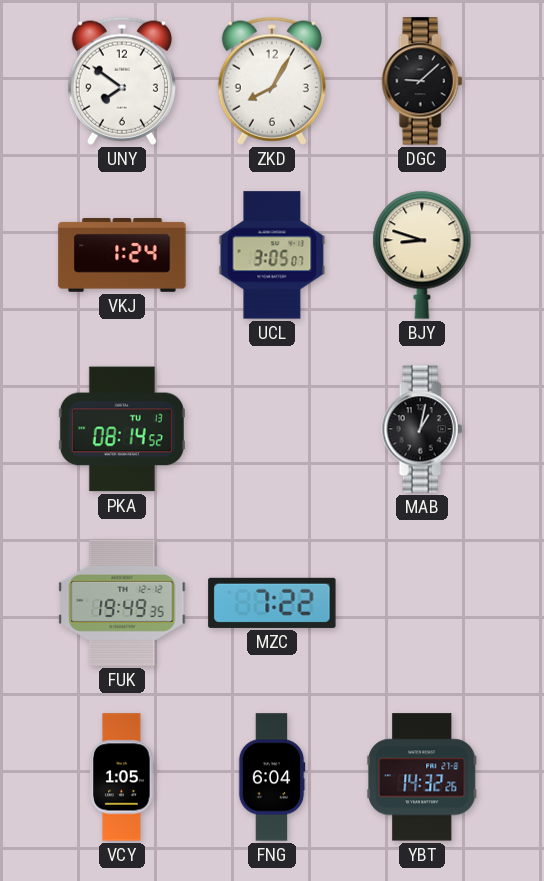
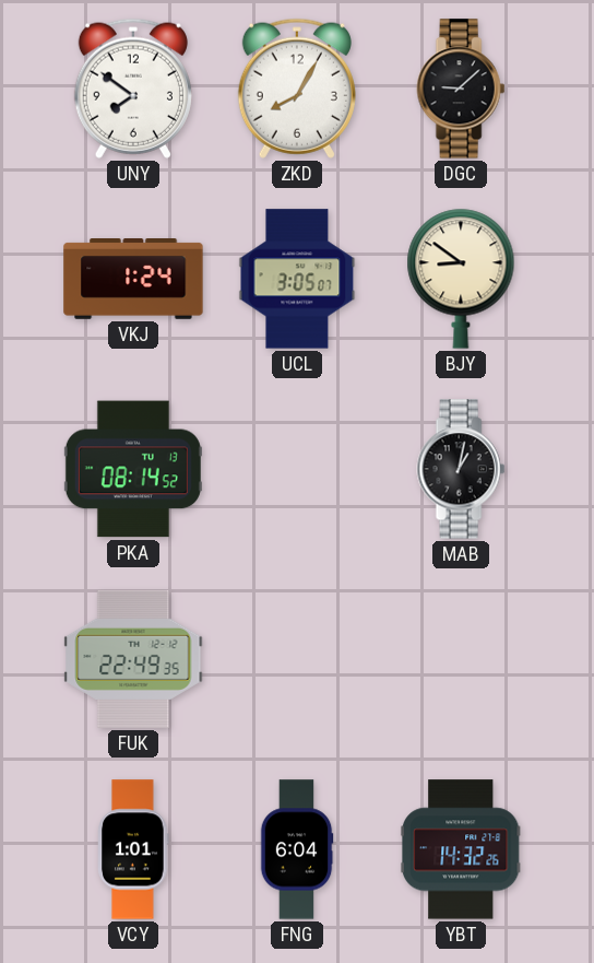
BJY: 8:48 -> 8:51
FUK: 19:49 -> 22:49
MZC: 7:22 -> none
VCY: 1:05 -> 1:01
